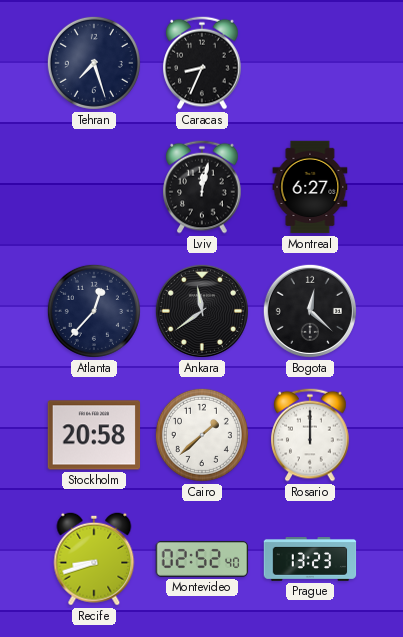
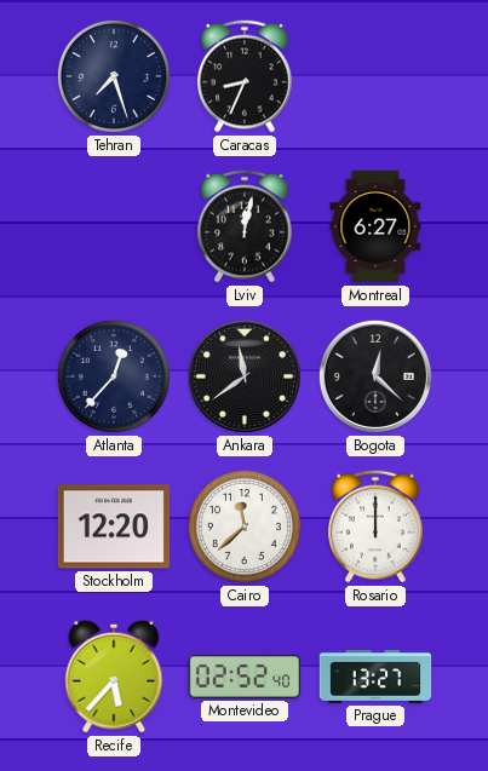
Stockholm: 20:58 -> 12:20
Cairo: 1:38 -> 11:38
Recife: 8:42 -> 5:37
Prague: 13:23 -> 13:27
